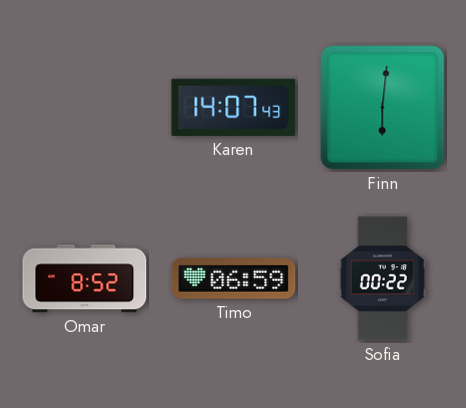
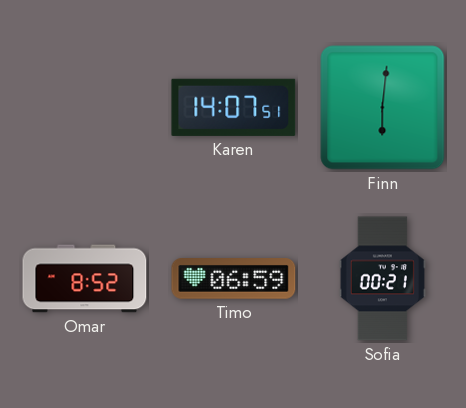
Karen: 14:07:43 -> 14:07:51
Sofia: 00:22 -> 00:21
